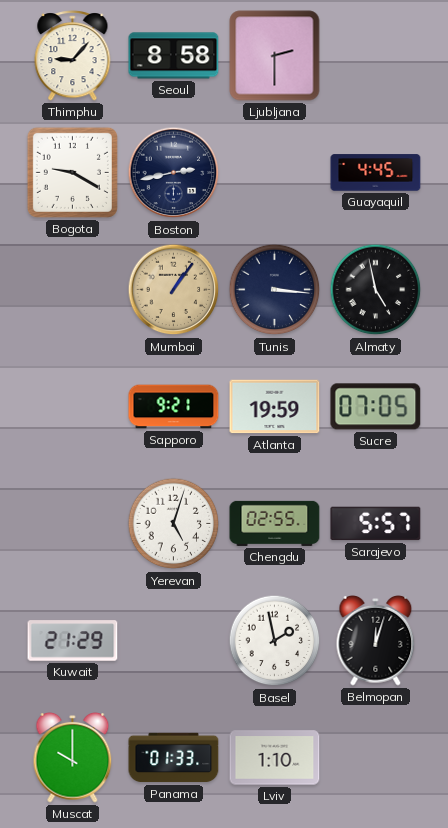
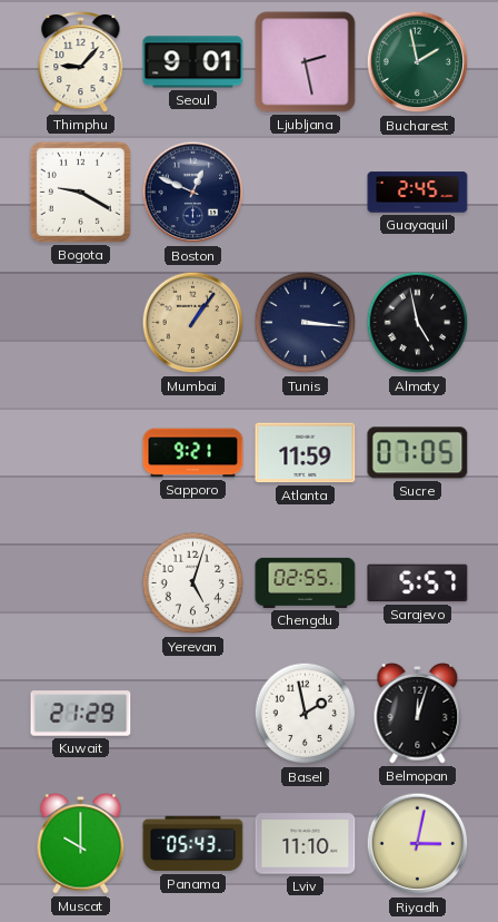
Seoul: 8:58 -> 9:01
Ljubljana: 2:30 -> 2:28
Bucharest: none -> 1:58
Boston: 2:43 -> 12:49
Guayaquil: 4:45 -> 2:45
Atlanta: 19:59 -> 11:59
Panama: 01:33 -> 05:43
Lviv: 1:10 -> 11:10
Riyadh: none -> 3:02
